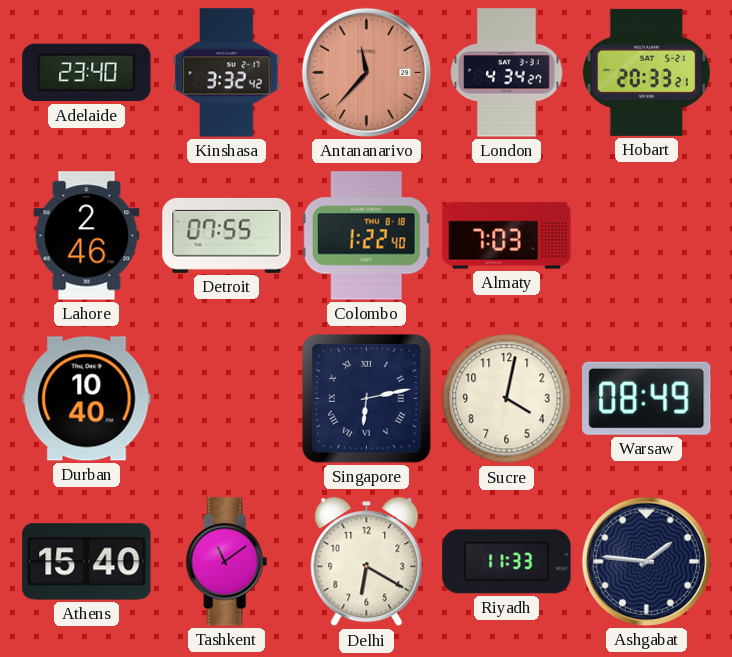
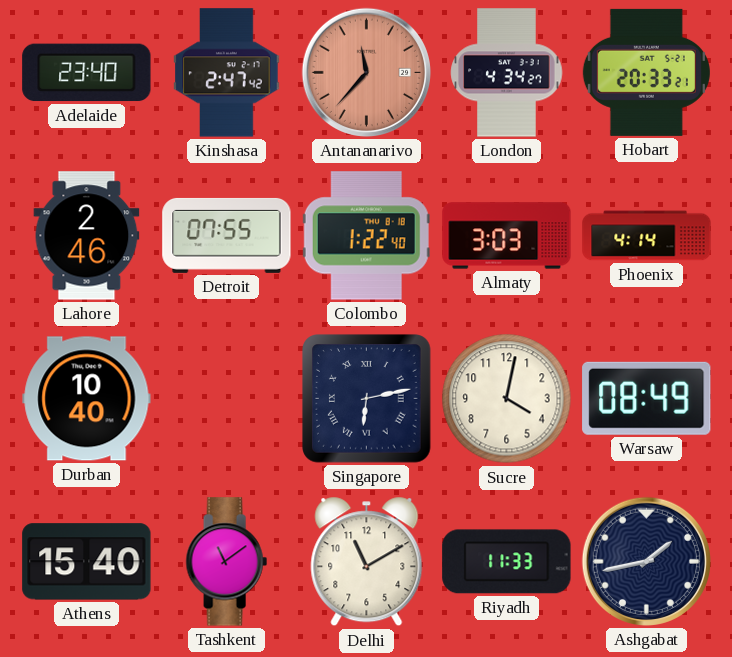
Kinshasa: 3:32 -> 2:47
Almaty: 7:03 -> 3:03
Phoenix: none -> 4:14
Delhi: 6:20 -> 11:10
Ashgabat: 1:46 -> 1:43
